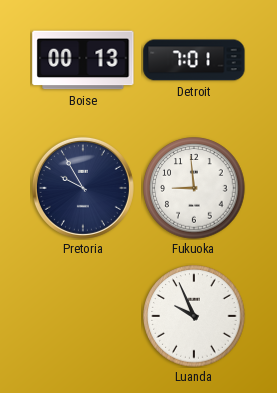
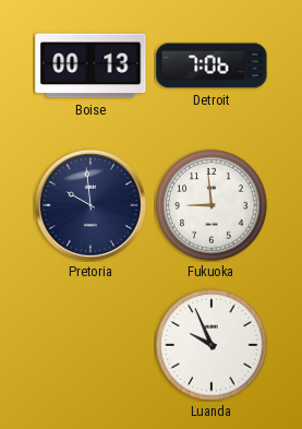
Detroit: 7:01 -> 7:06
Pretoria: 9:55 -> 9:59
